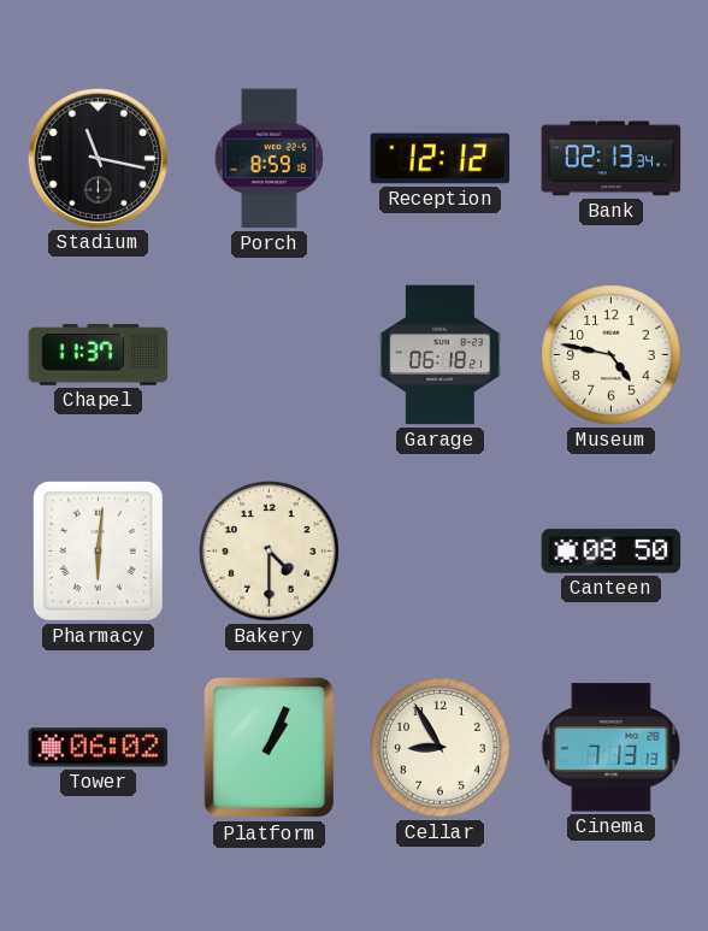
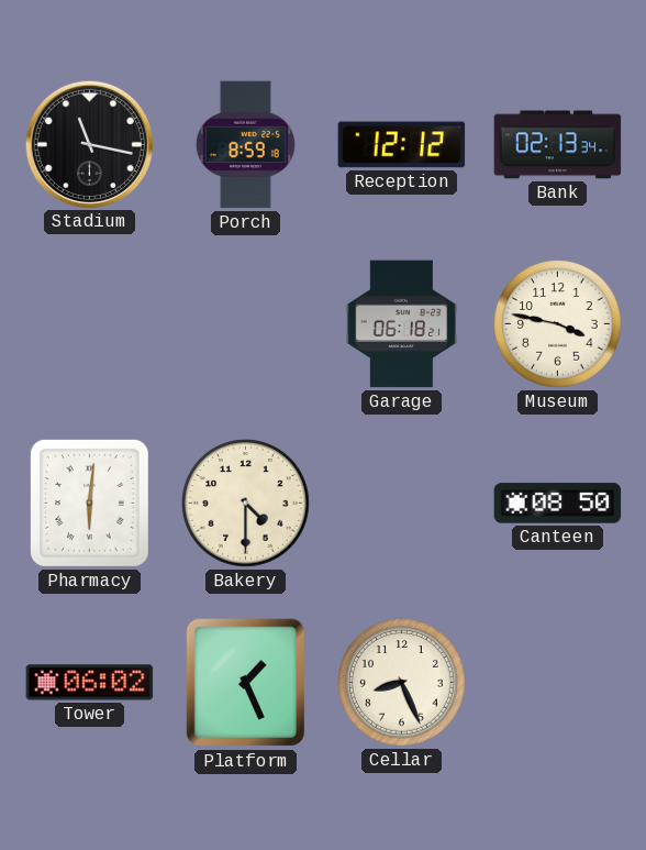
Chapel: 11:37 -> none
Museum: 4:47 -> 3:47
Platform: 1:04 -> 1:26
Cellar: 8:55 -> 8:26
Cinema: 7:13 -> none
